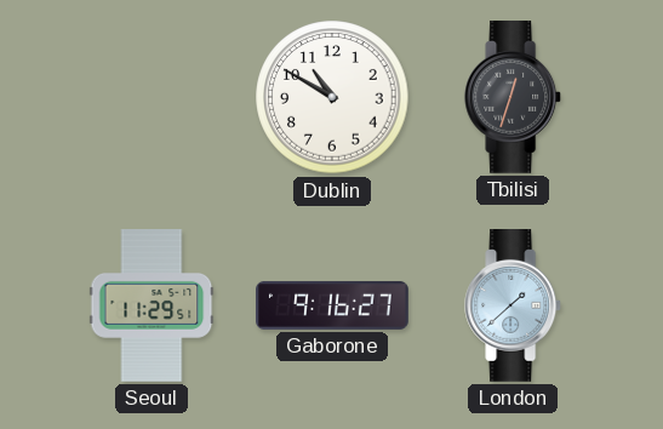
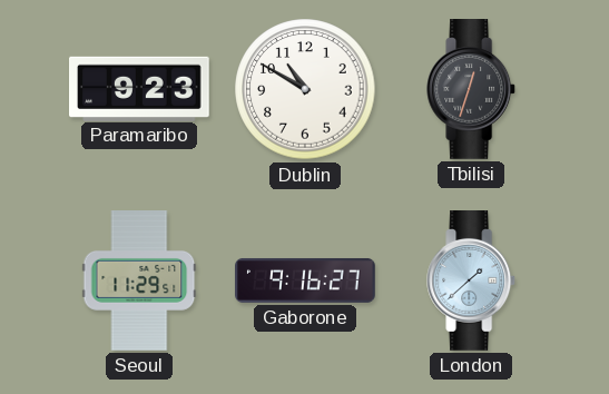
Paramaribo: none -> 9:23
